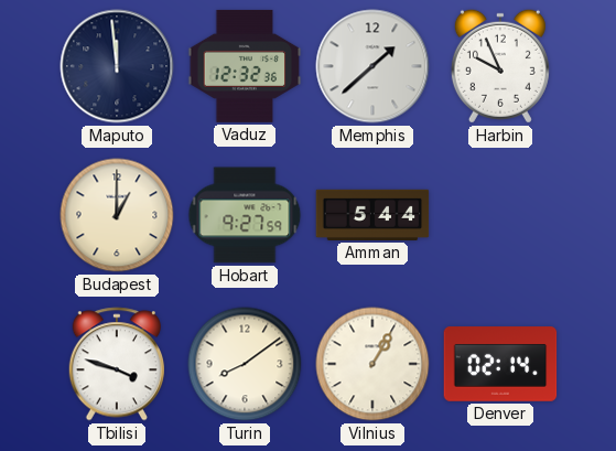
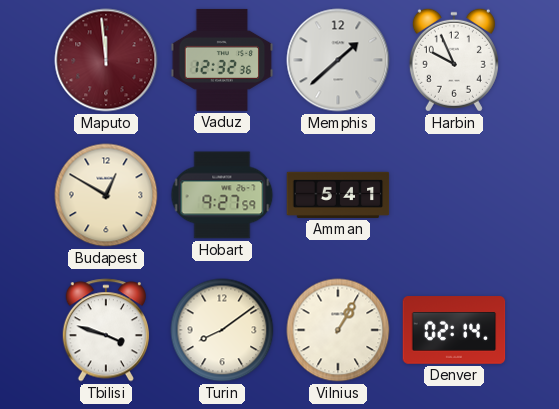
Maputo dial: navy -> burgundy
Budapest: 1:00 -> 12:50
Amman: 5:44 -> 5:41
